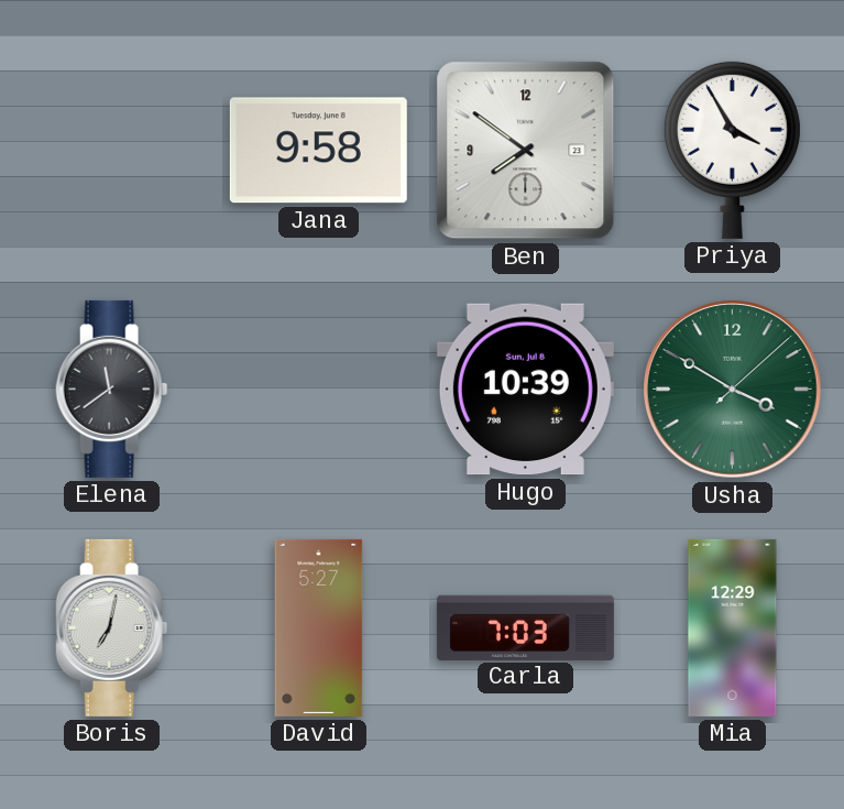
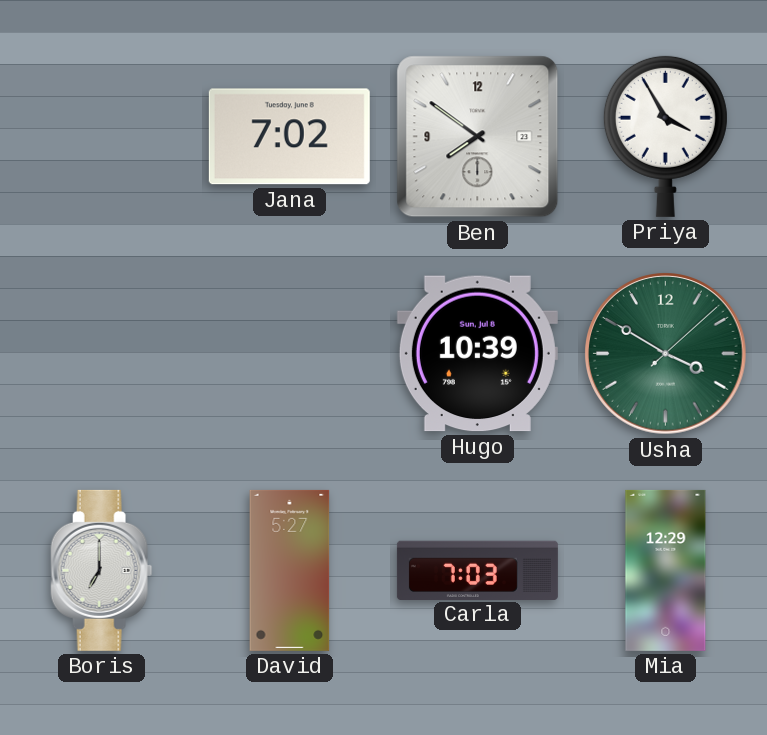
Jana: 9:58 -> 7:02
Elena: 11:39 -> none
Boris: 7:02 -> 7:00
